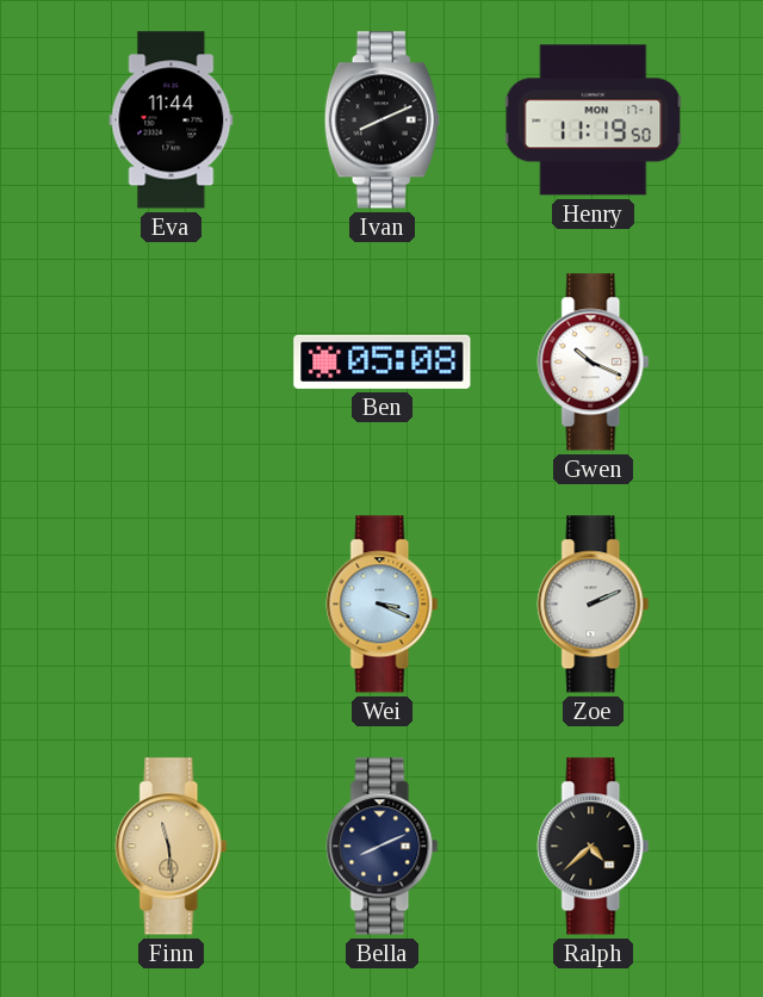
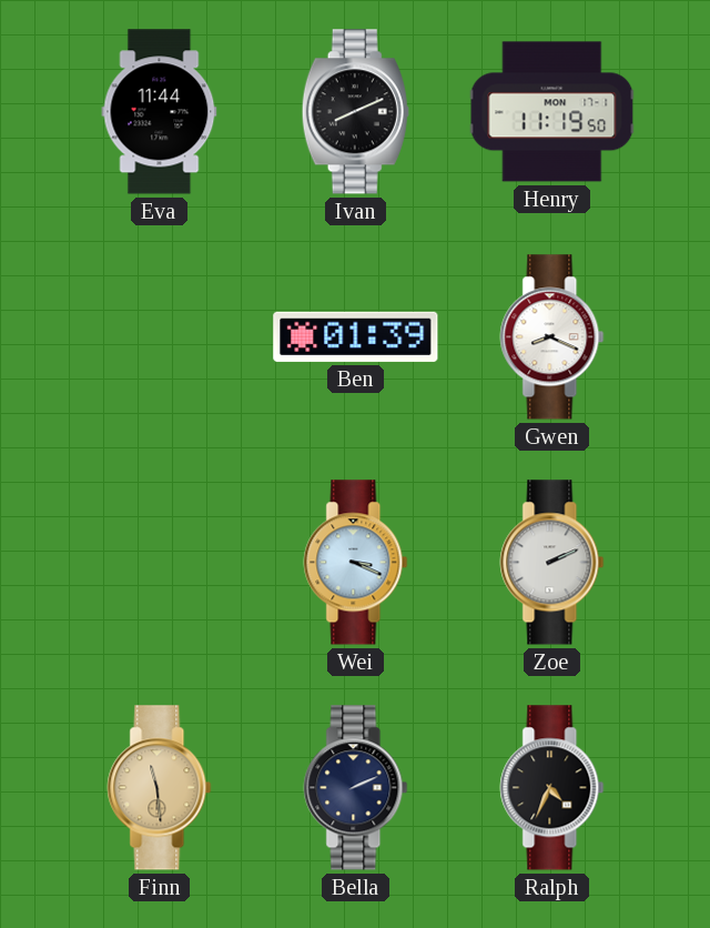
Ben: 05:08 -> 01:39
Gwen: 10:19 -> 8:19
Bella: 8:11 -> 2:11
Ralph: 4:38 -> 4:34
